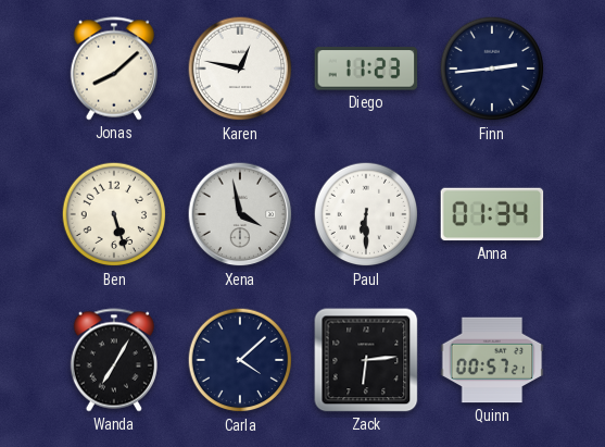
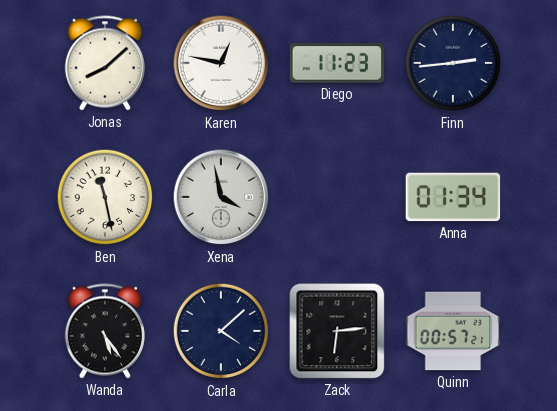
Ben: 5:27 -> 11:28
Paul: 6:30 -> none
Wanda: 7:05 -> 5:24
